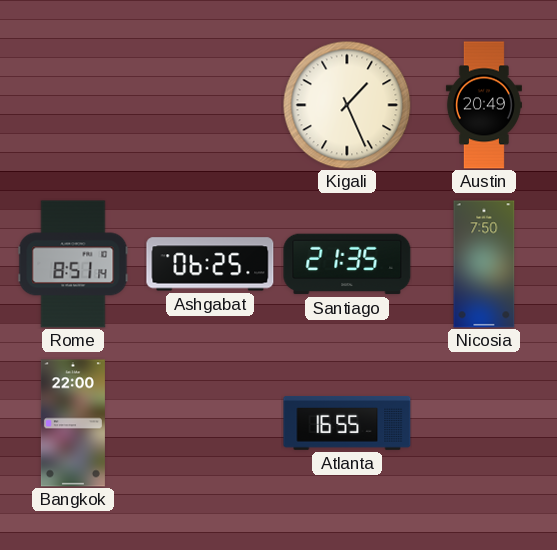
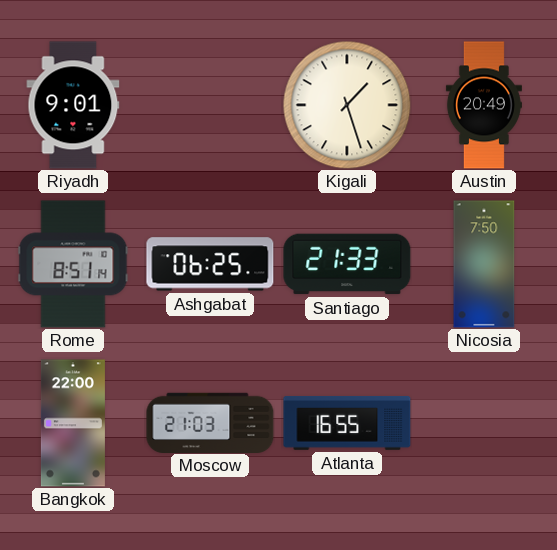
Riyadh: none -> 9:01
Kigali: 1:26 -> 1:27
Santiago: 21:35 -> 21:33
Moscow: none -> 21:03
